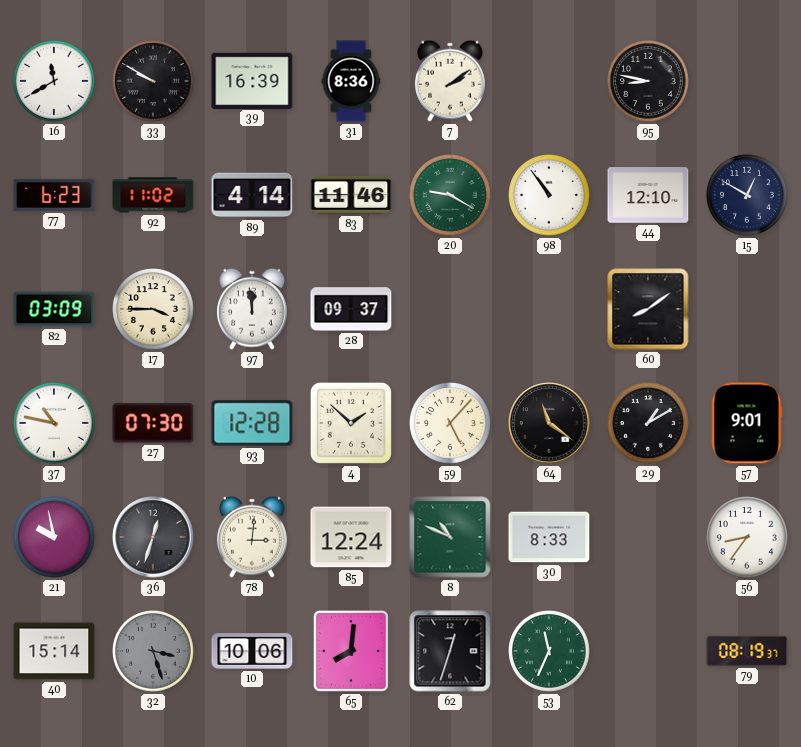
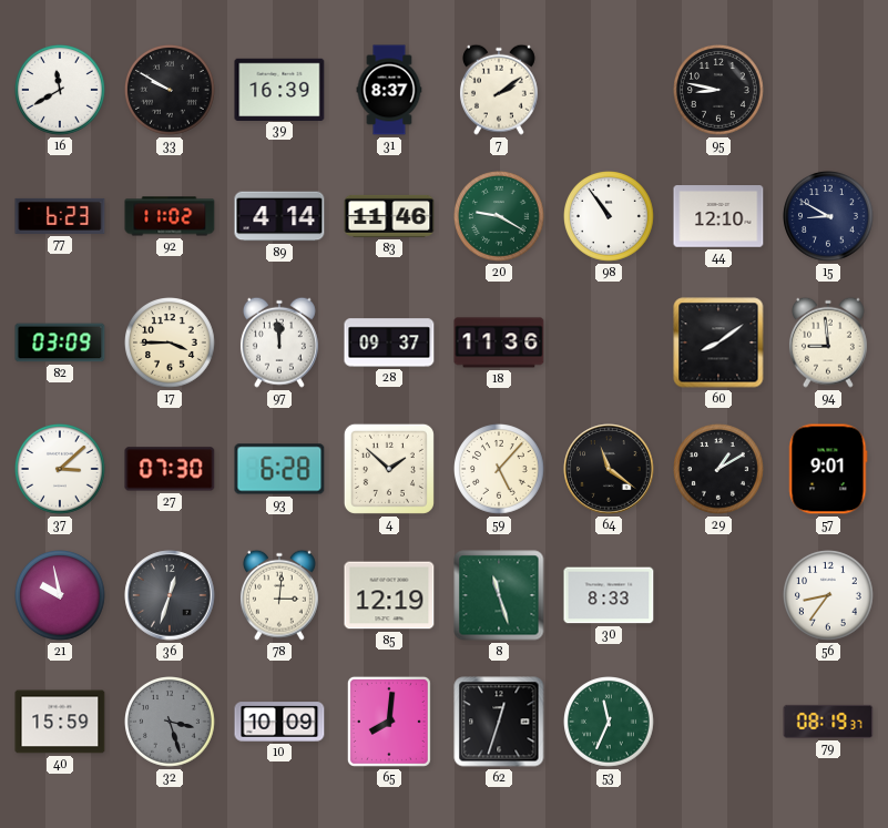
31: 8:36 -> 8:37
15: 12:50 -> 8:50
18: none -> 11:36
94: none -> 8:59
37: 10:47 -> 3:08
93: 12:28 -> 6:28
85: 12:24 -> 12:19
8: 10:49 -> 11:27
40: 15:14 -> 15:59
10: 10:06 -> 10:09
